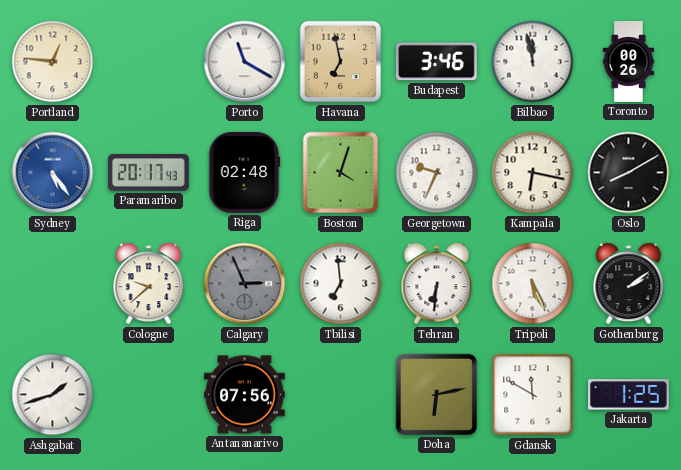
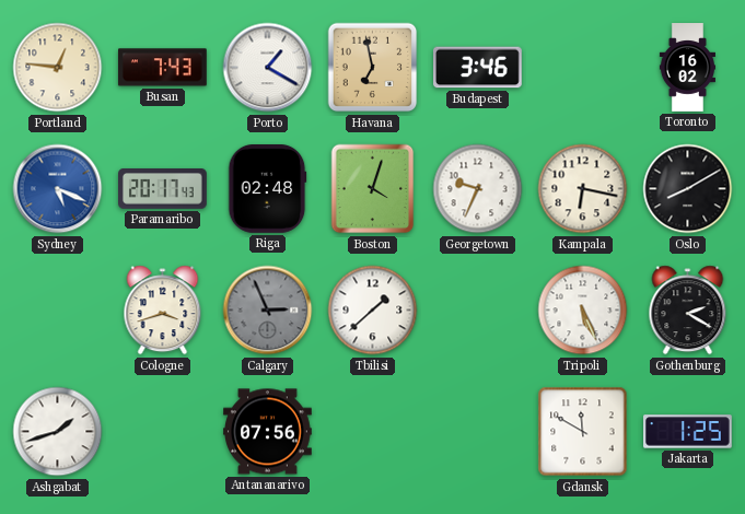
Busan: none -> 7:43
Porto: 11:20 -> 1:20
Bilbao: 11:58 -> none
Toronto: 00:26 -> 16:02
Sydney: 5:24 -> 5:19
Cologne: 9:38 -> 3:42
Tbilisi: 6:59 -> 1:38
Tehran: 6:31 -> none
Gothenburg: 2:09 -> 2:20
Doha: 6:13 -> none
